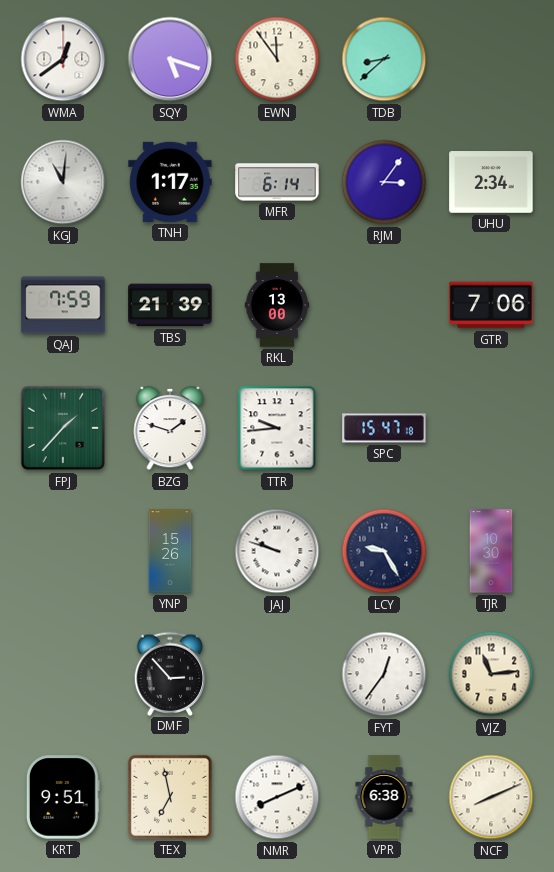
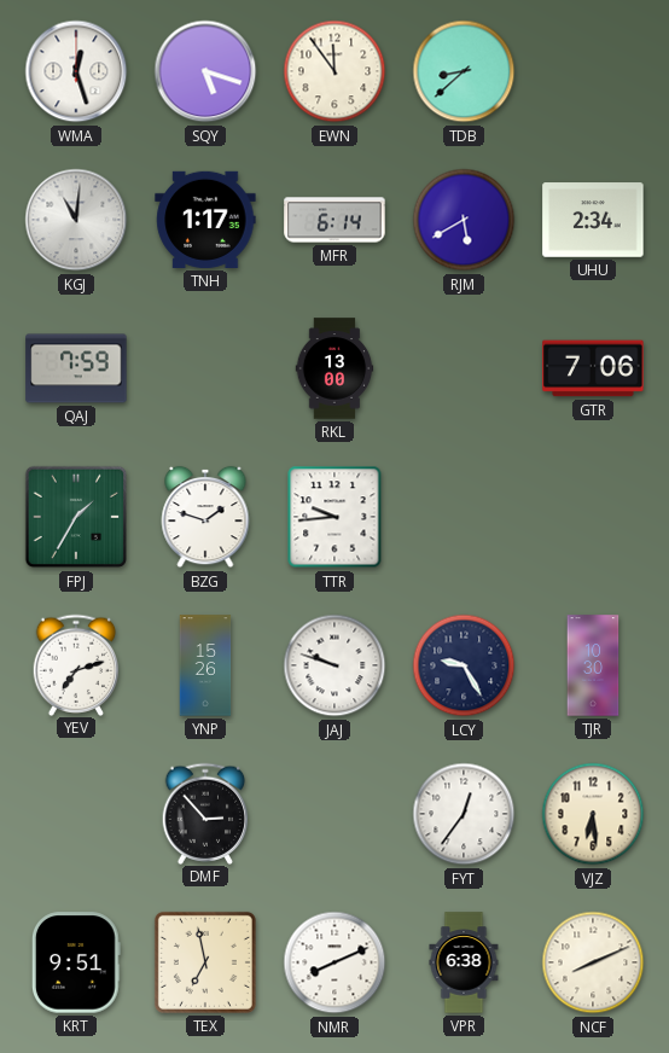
WMA: 12:39 -> 12:27
RJM: 3:06 -> 5:40
TBS: 21:39 -> none
FPJ: 1:37 -> 1:35
SPC: 15:47 -> none
YEV: none -> 7:12
VJZ: 11:14 -> 6:29
